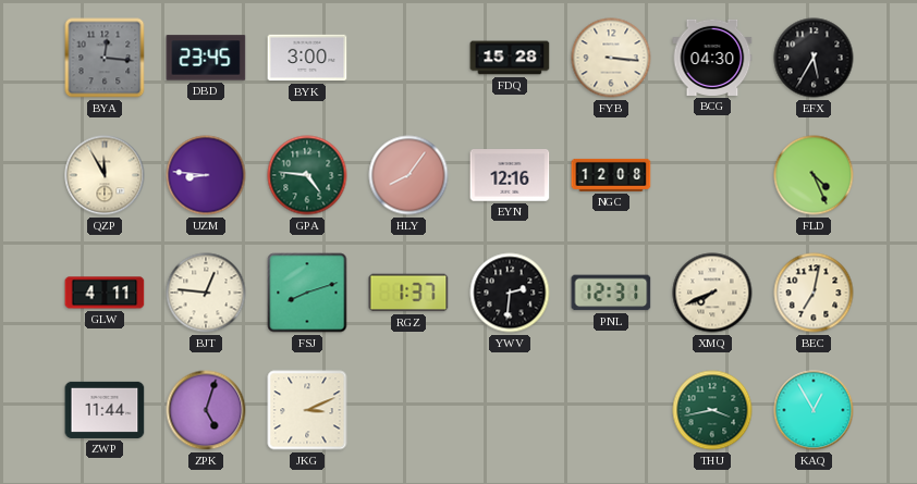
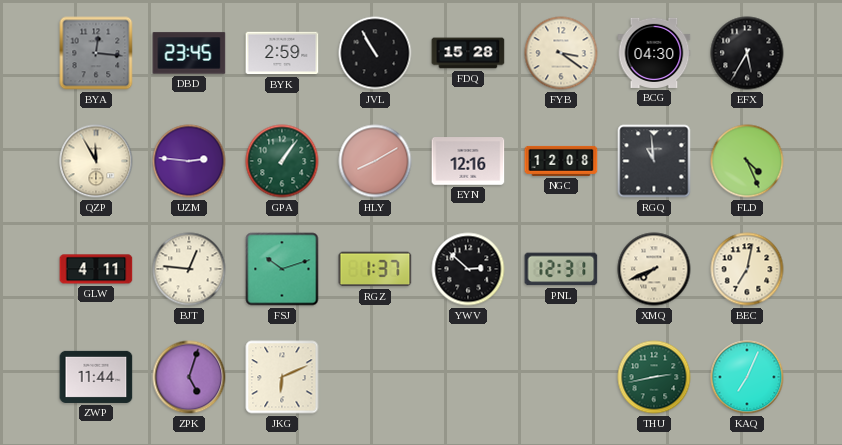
BYK: 3:00 -> 2:59
JVL: none -> 10:55
FYB: 3:16 -> 3:21
UZM: 8:46 -> 2:46
GPA: 4:46 -> 1:06
HLY: 8:06 -> 8:10
RGQ: none -> 10:59
FSJ: 8:12 -> 10:12
YWV: 2:31 -> 2:52
JKG: 3:11 -> 6:11
THU: 3:43 -> 2:43
KAQ: 12:55 -> 7:04
